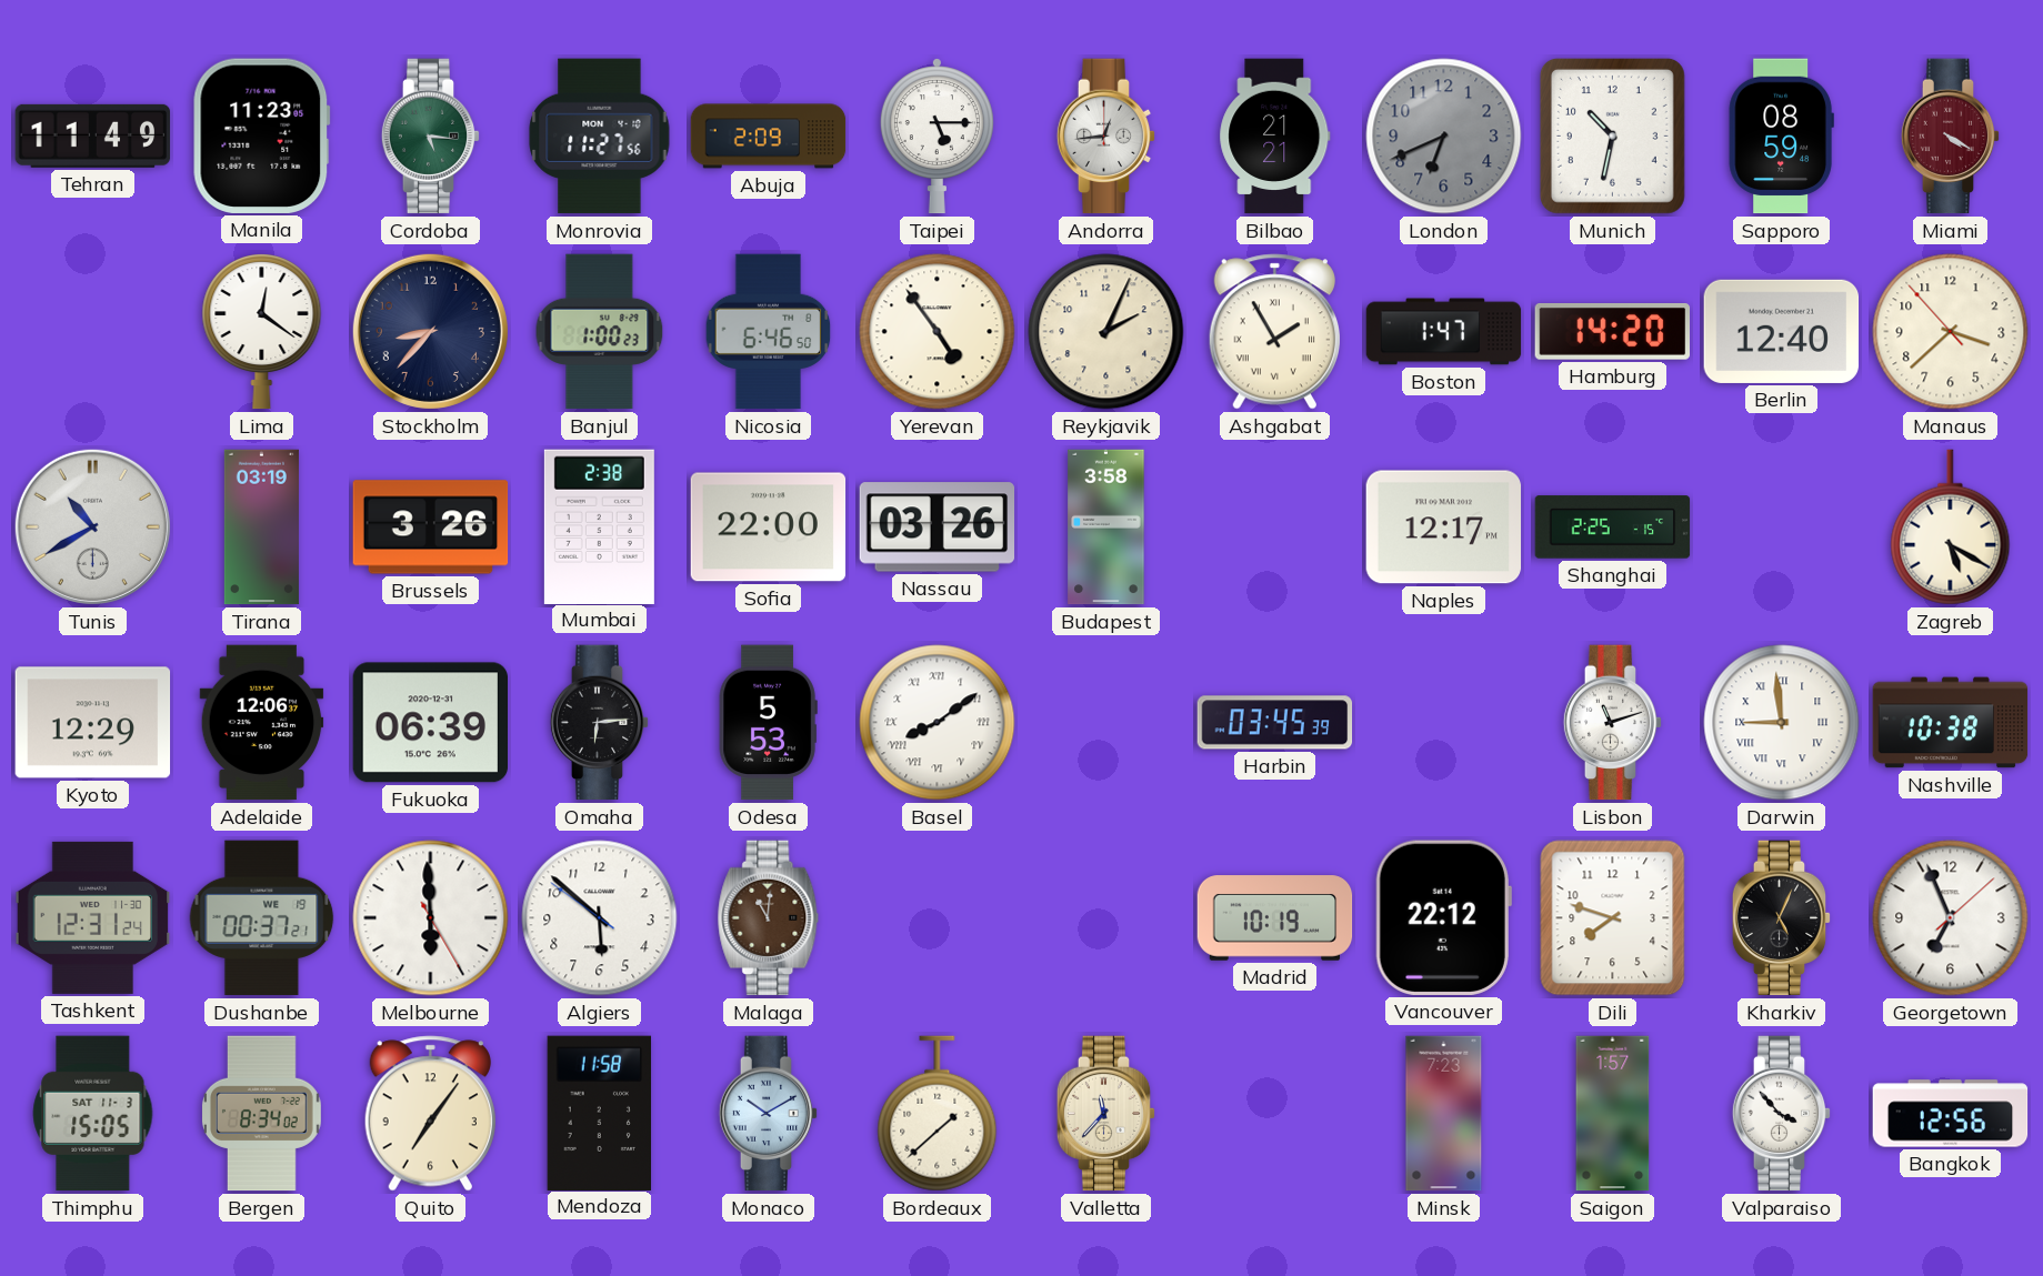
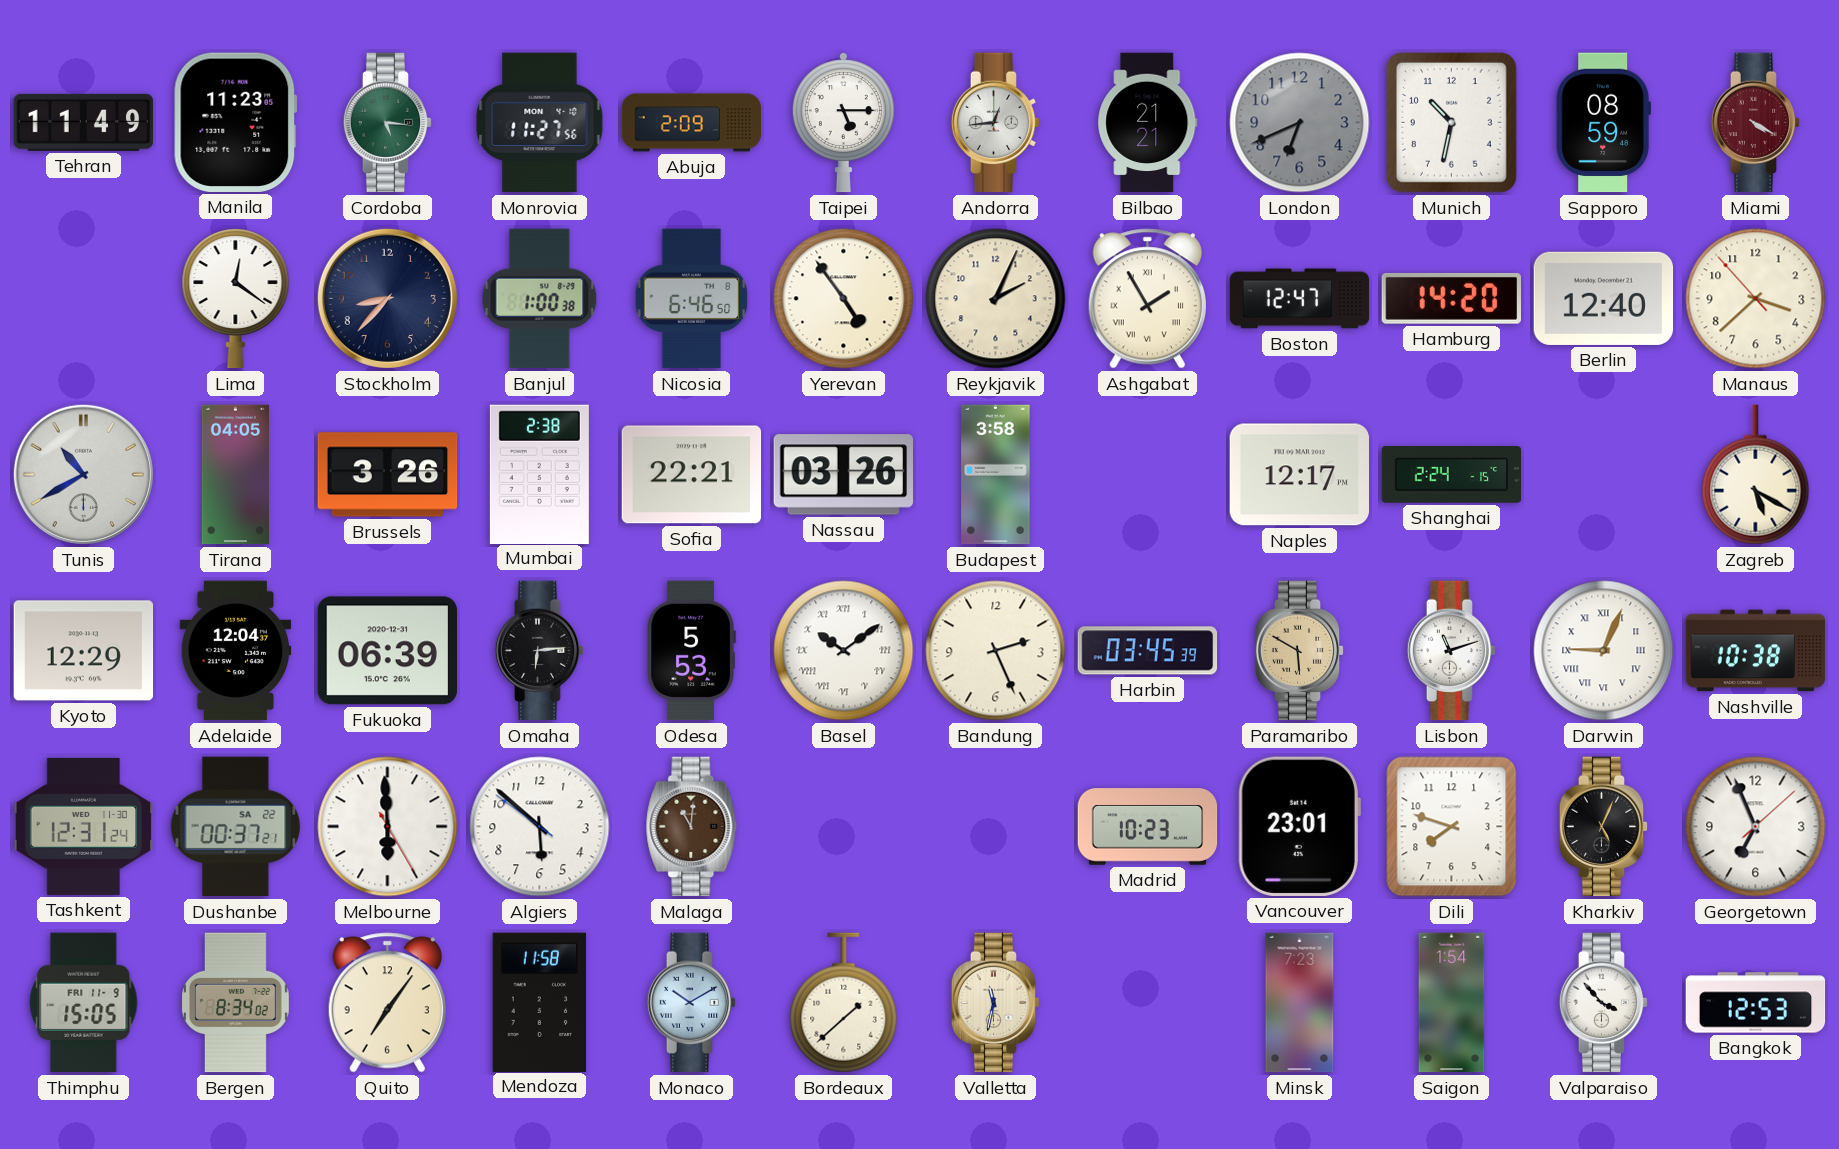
Banjul: 1:00:23 -> 1:00:38
Boston: 1:47 -> 12:47
Tirana: 03:19 -> 04:05
Sofia: 22:00 -> 22:21
Shanghai: 2:25 -> 2:24
Adelaide: 12:06 -> 12:04
Basel: 8:09 -> 10:09
Bandung: none -> 2:26
Paramaribo: none -> 5:50
Darwin: 8:59 -> 9:04
Dushanbe date: WE 19 -> SA 22
Madrid: 10:19 -> 10:23
Vancouver: 22:12 -> 23:01
Thimphu date: SAT 11-3 -> FRI 11-9
Valletta: 11:37 -> 11:32
Saigon: 1:57 -> 1:54
Bangkok: 12:56 -> 12:53
